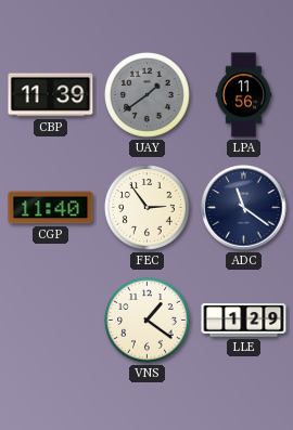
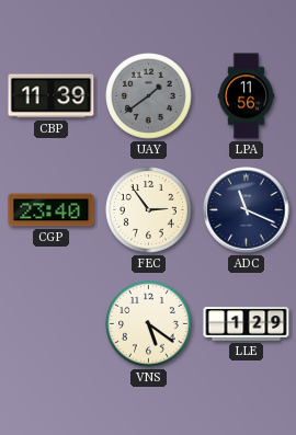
CGP: 11:40 -> 23:40
ADC: 11:21 -> 11:19
VNS: 1:21 -> 5:21
